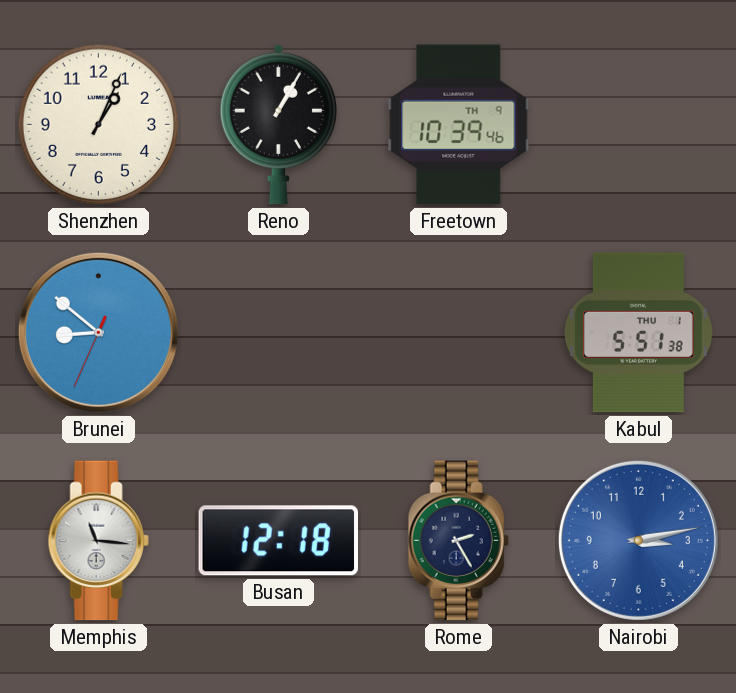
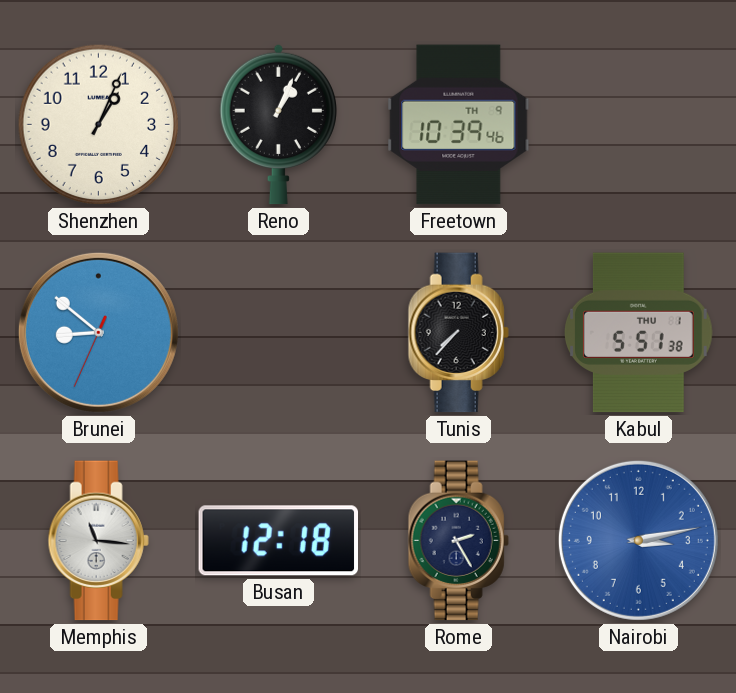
Reno: 1:05 -> 1:04
Tunis: none -> 7:37
